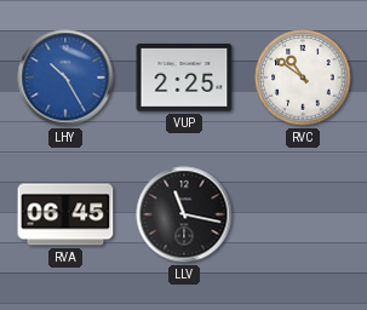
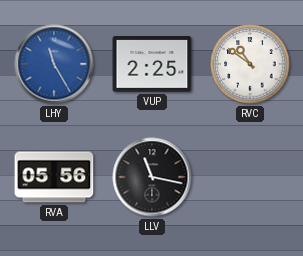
LHY: 10:25 -> 11:25
RVA: 06:45 -> 05:56
